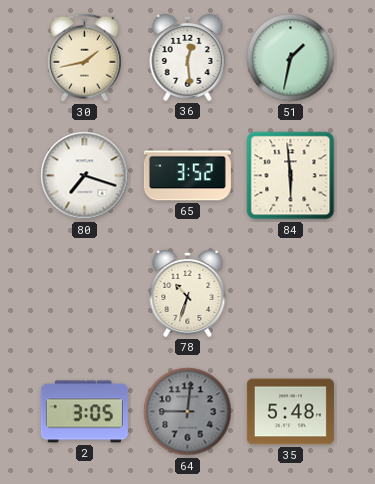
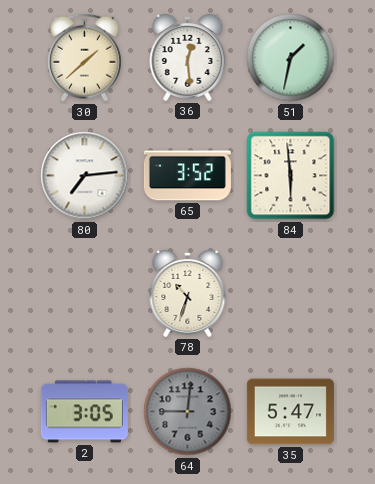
30: 1:43 -> 1:38
80: 7:18 -> 7:14
35: 5:48 -> 5:47
